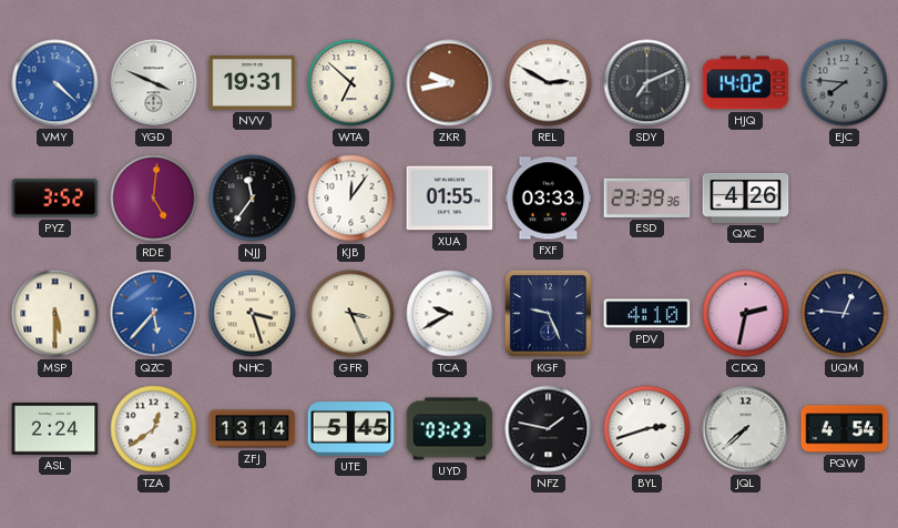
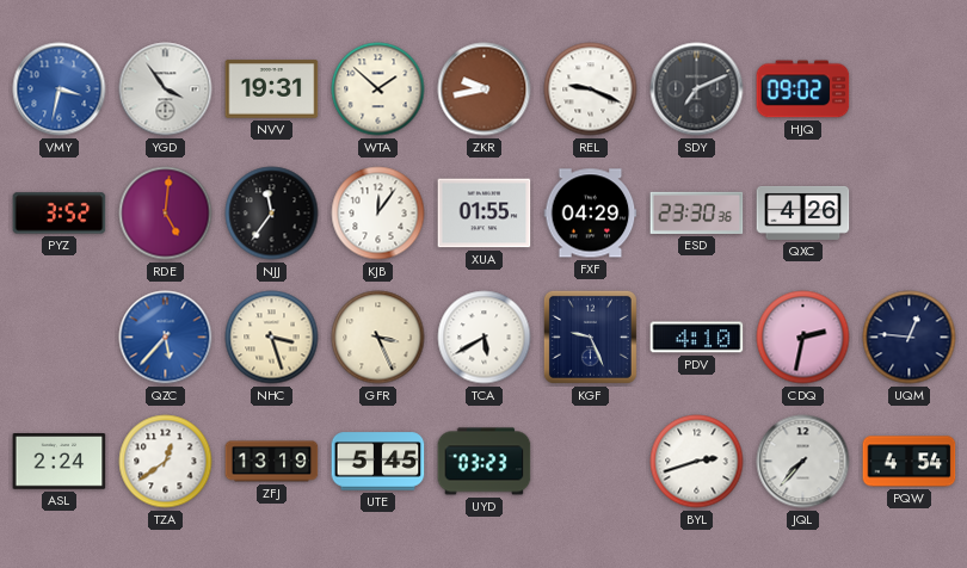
VMY: 4:22 -> 3:32
YGD: 3:49 -> 3:54
WTA: 6:52 -> 1:52
REL: 2:50 -> 9:19
HJQ: 14:02 -> 09:02
EJC: 7:46 -> none
FXF: 03:33 -> 04:29
ESD: 23:39 -> 23:30
MSP: 5:30 -> none
TCA: 9:40 -> 5:40
ZFJ: 13:14 -> 13:19
NFZ: 1:47 -> none
JQL: 7:38 -> 7:37
